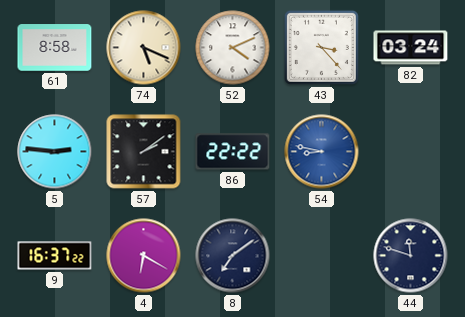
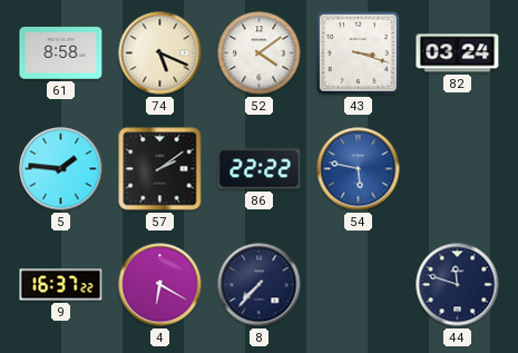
52: 4:11 -> 4:09
43: 3:23 -> 3:18
5: 2:46 -> 1:46
54: 8:47 -> 5:47
8: 7:09 -> 7:37
